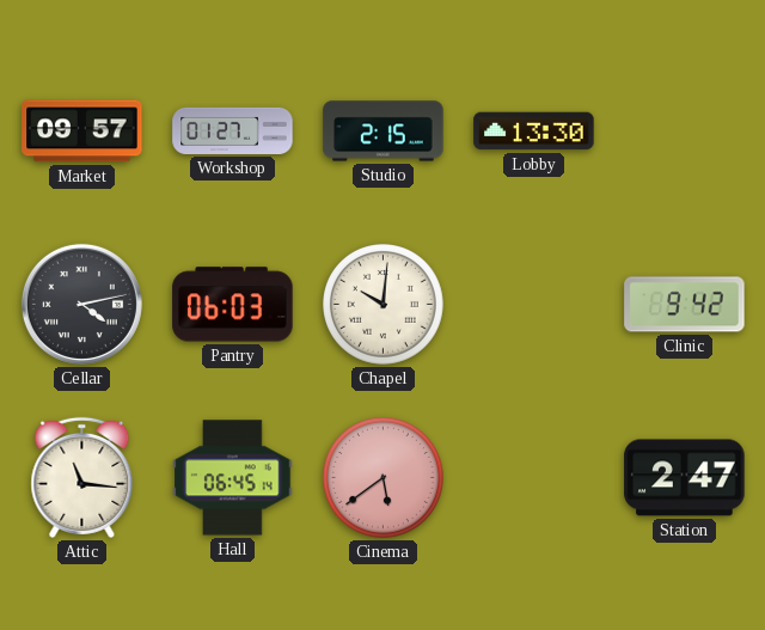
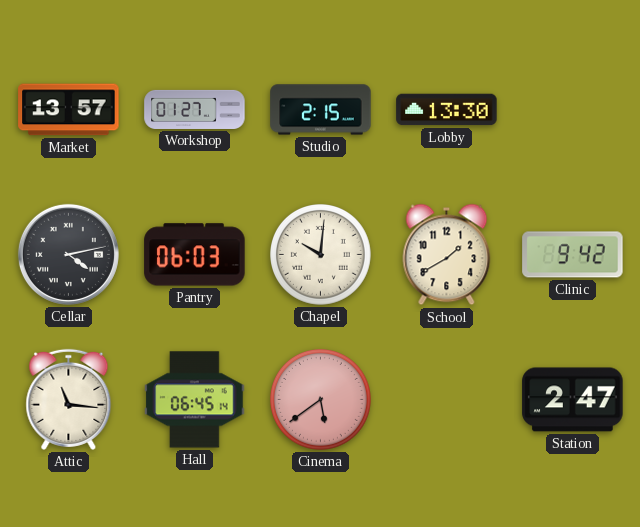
Market: 09:57 -> 13:57
School: none -> 1:40
